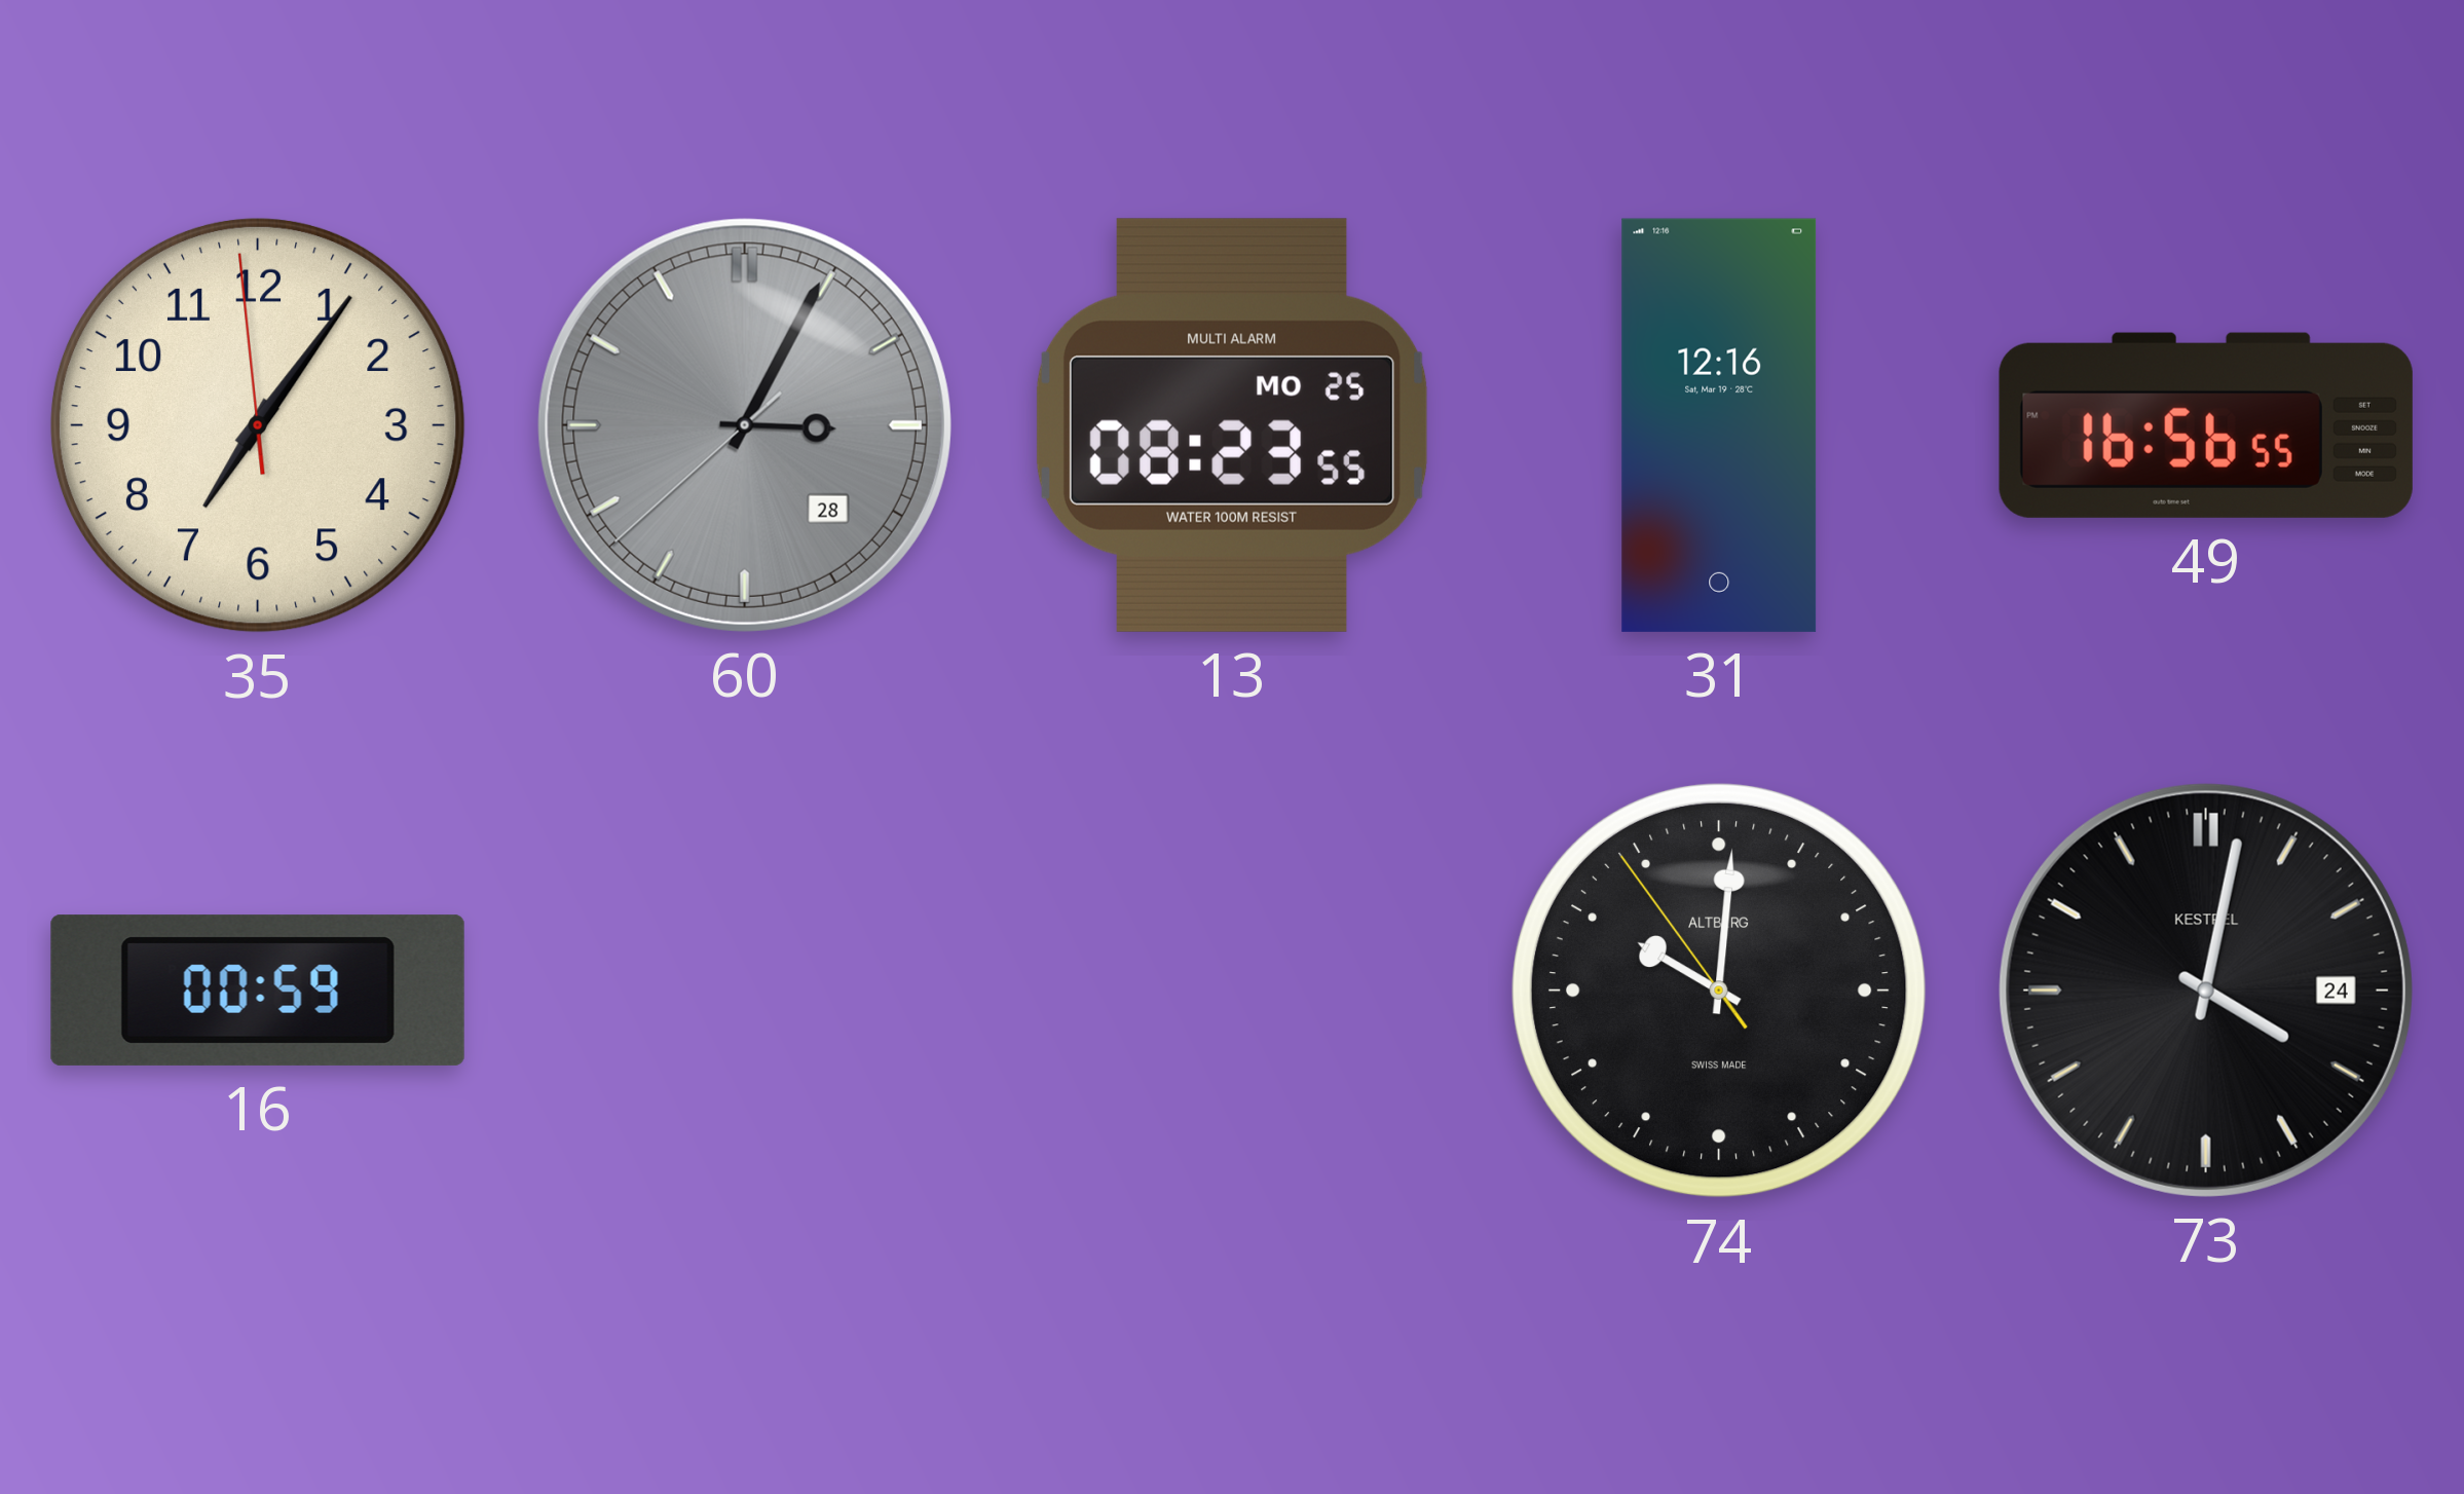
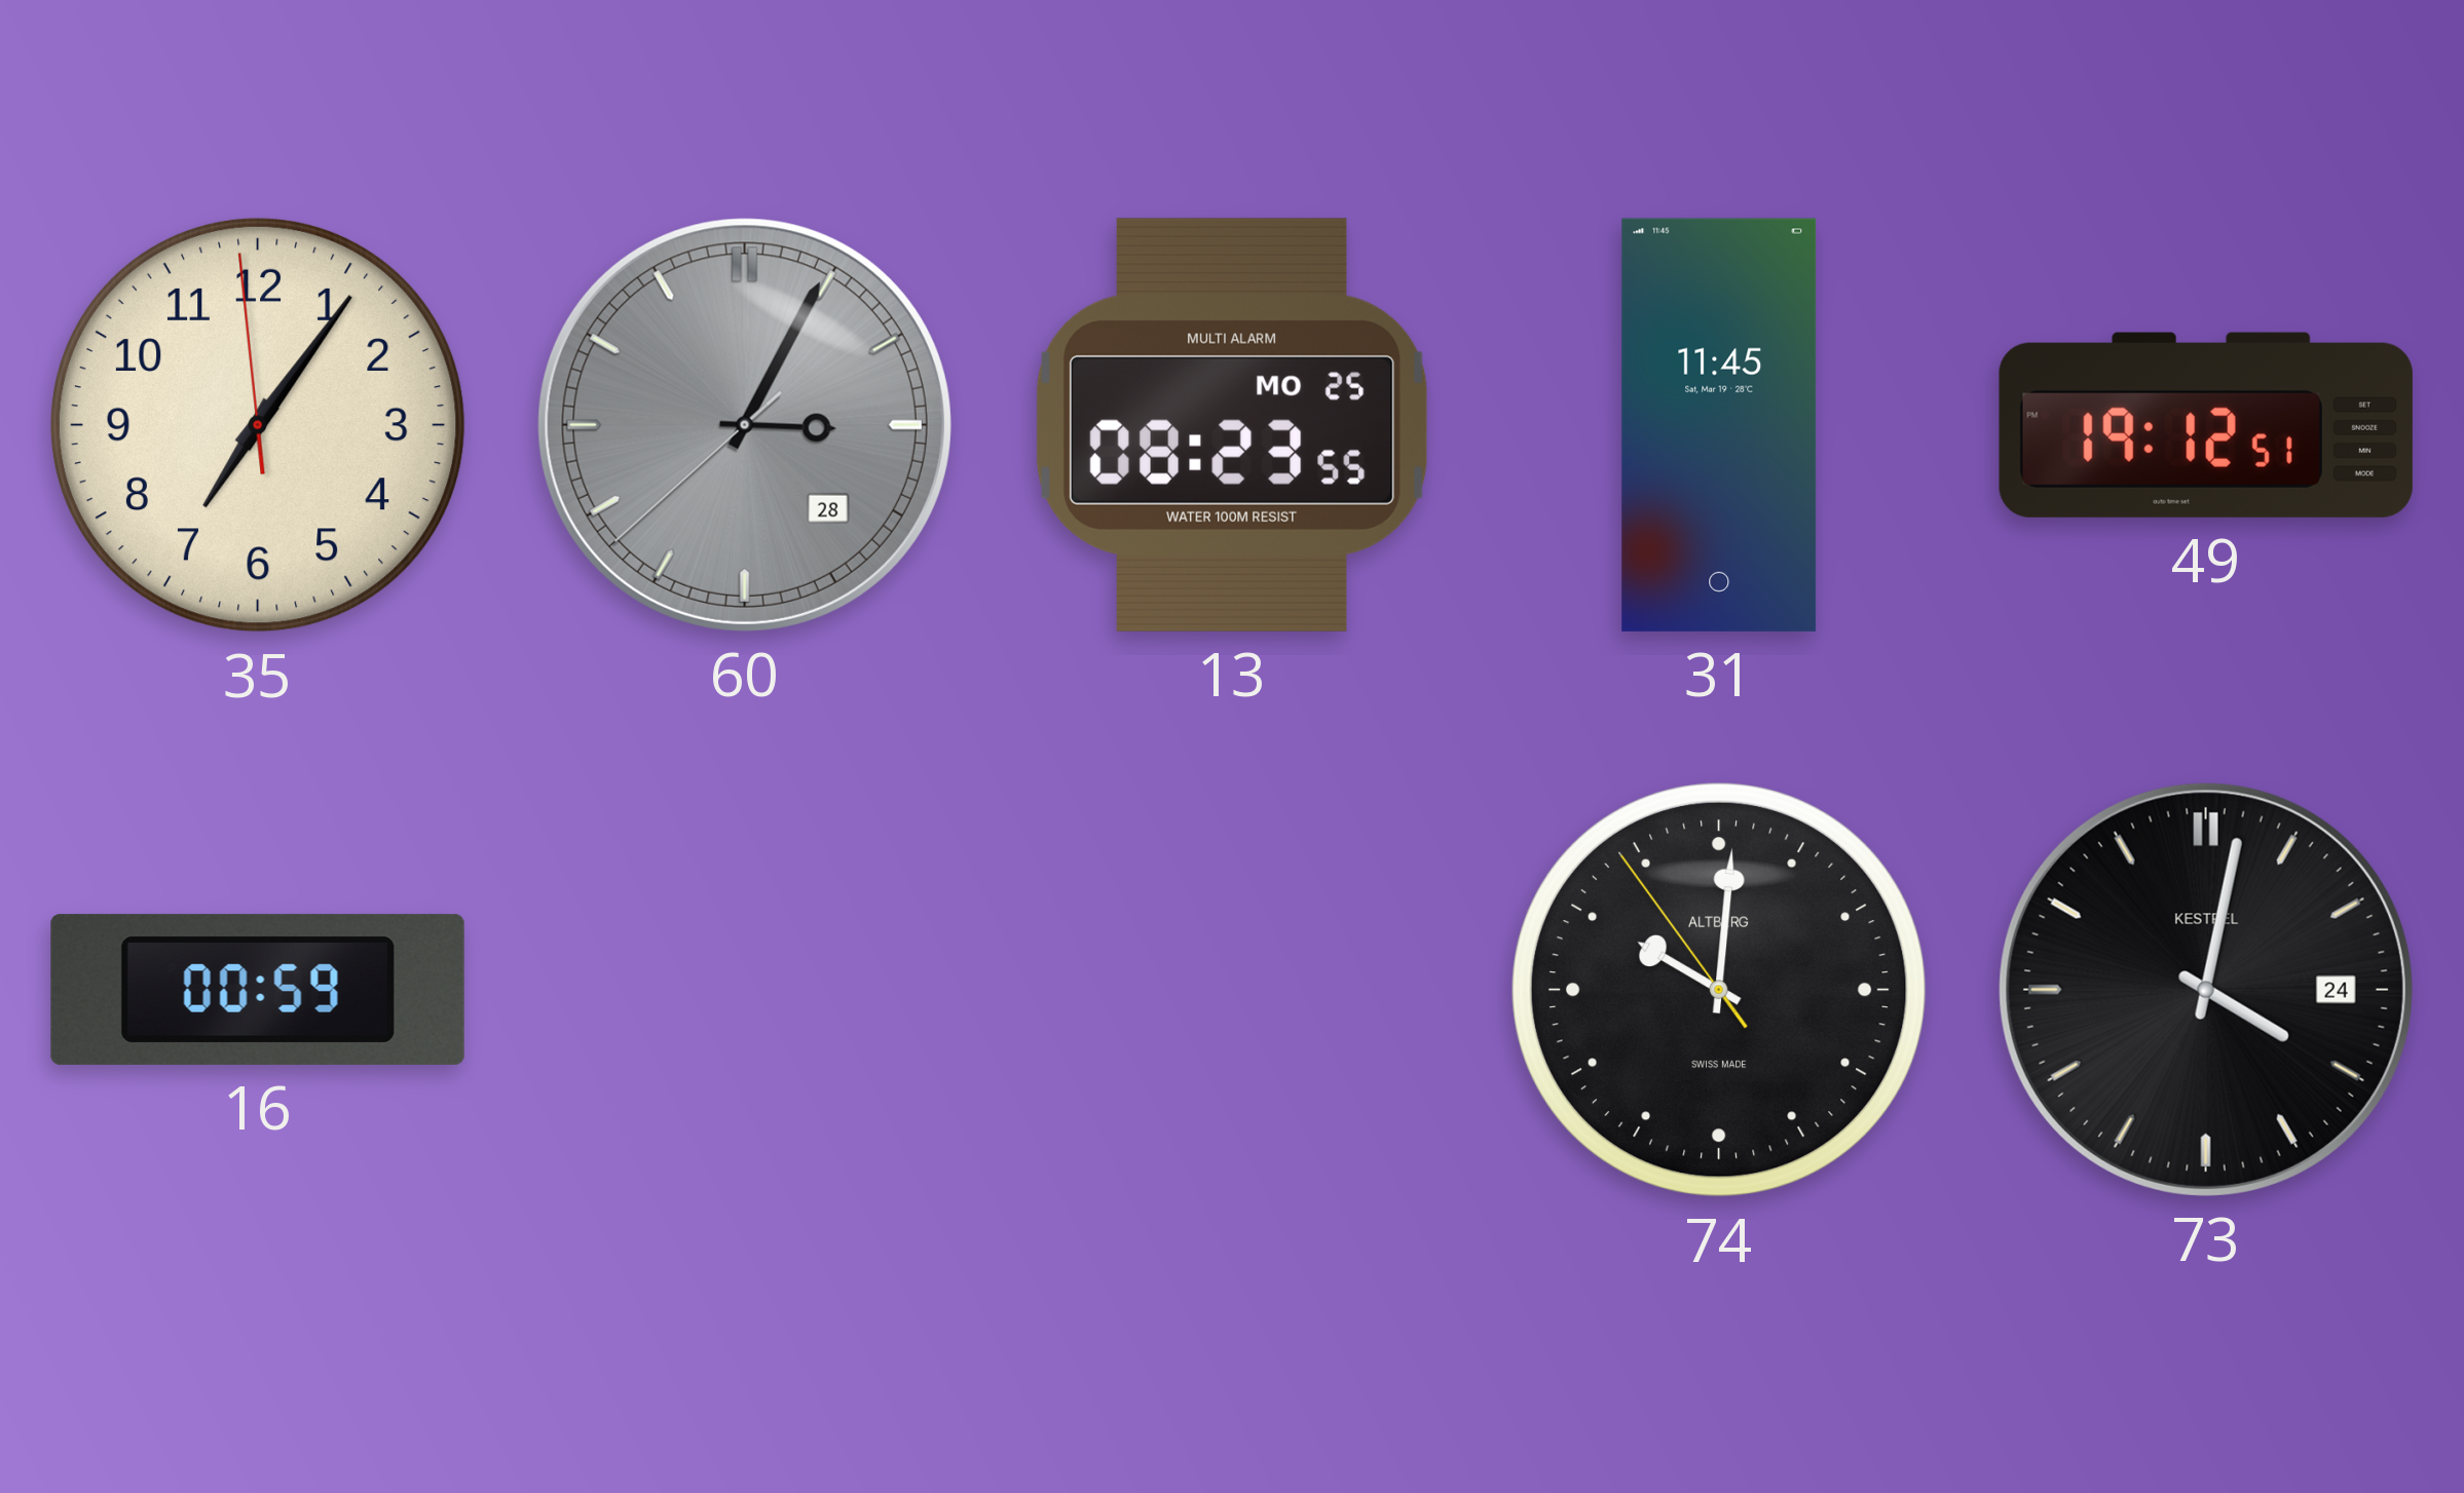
31: 12:16 -> 11:45
49: 16:56 -> 19:12
